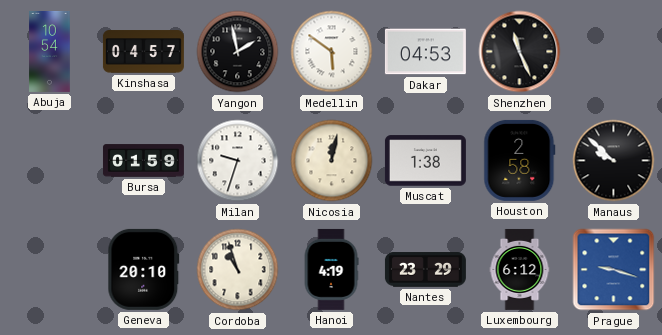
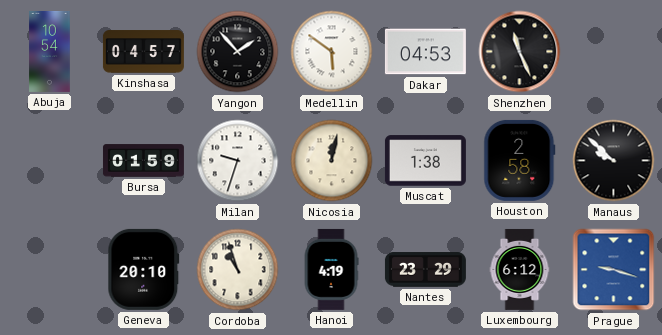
Yangon: 1:58 -> 1:53
